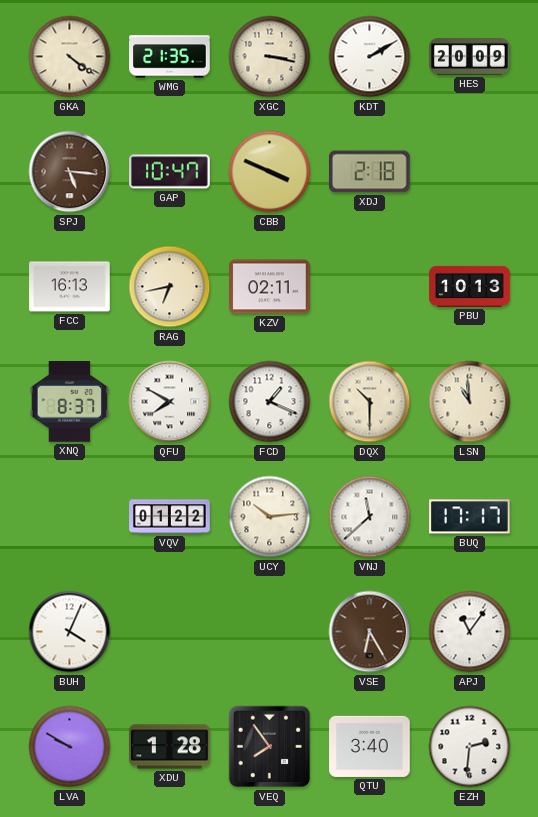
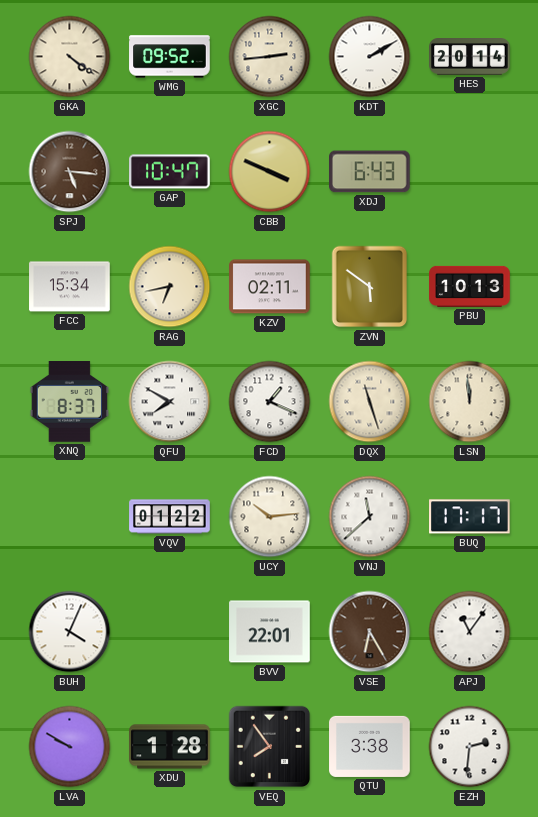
WMG: 21:35 -> 09:52
XGC: 3:17 -> 2:44
HES: 20:09 -> 20:14
XDJ: 2:18 -> 6:43
FCC: 16:13 -> 15:34
ZVN: none -> 5:51
DQX: 10:30 -> 11:27
LSN: 10:59 -> 11:59
BVV: none -> 22:01
QTU: 3:40 -> 3:38
